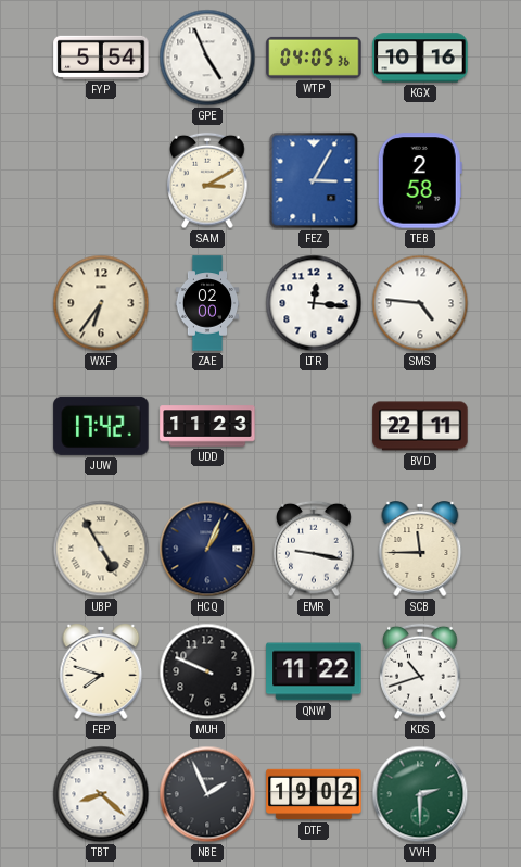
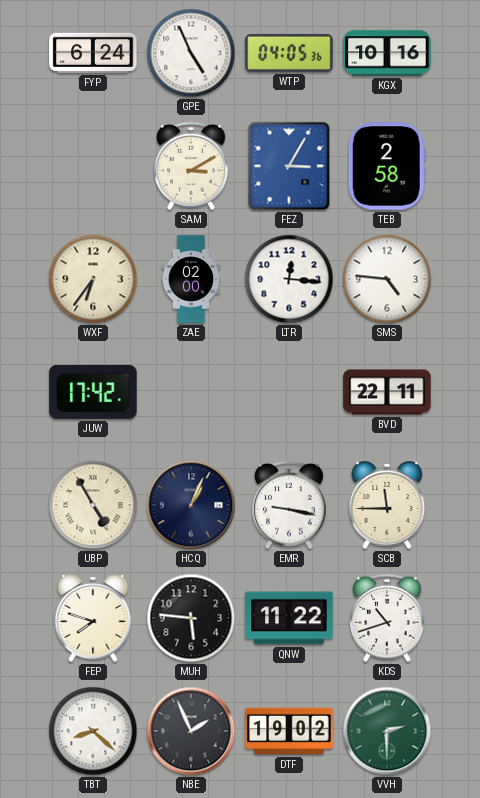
FYP: 5:54 -> 6:24
UDD: 11:23 -> none
MUH: 9:49 -> 5:46
